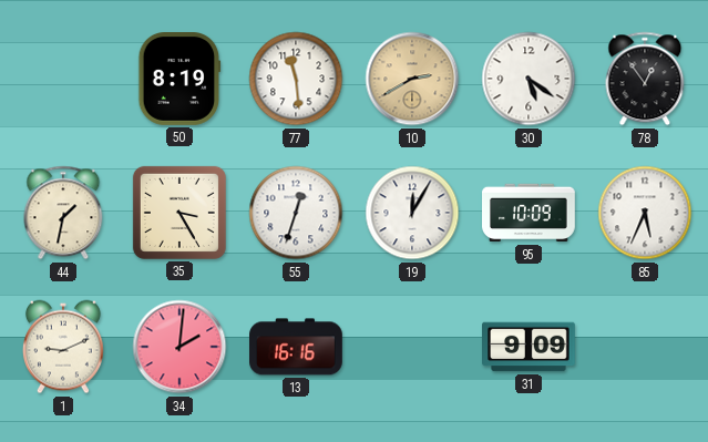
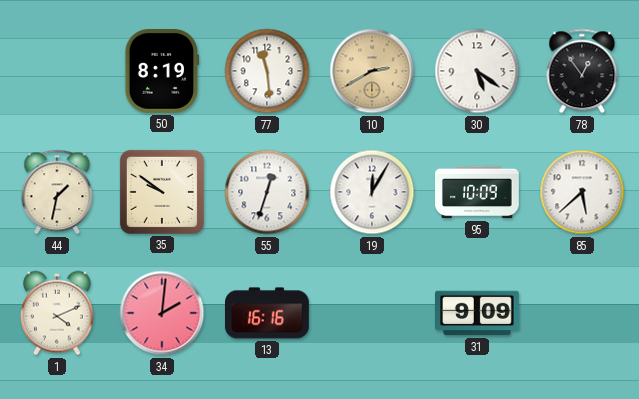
35: 3:25 -> 9:51
85: 5:34 -> 5:38
1: 9:11 -> 4:11
